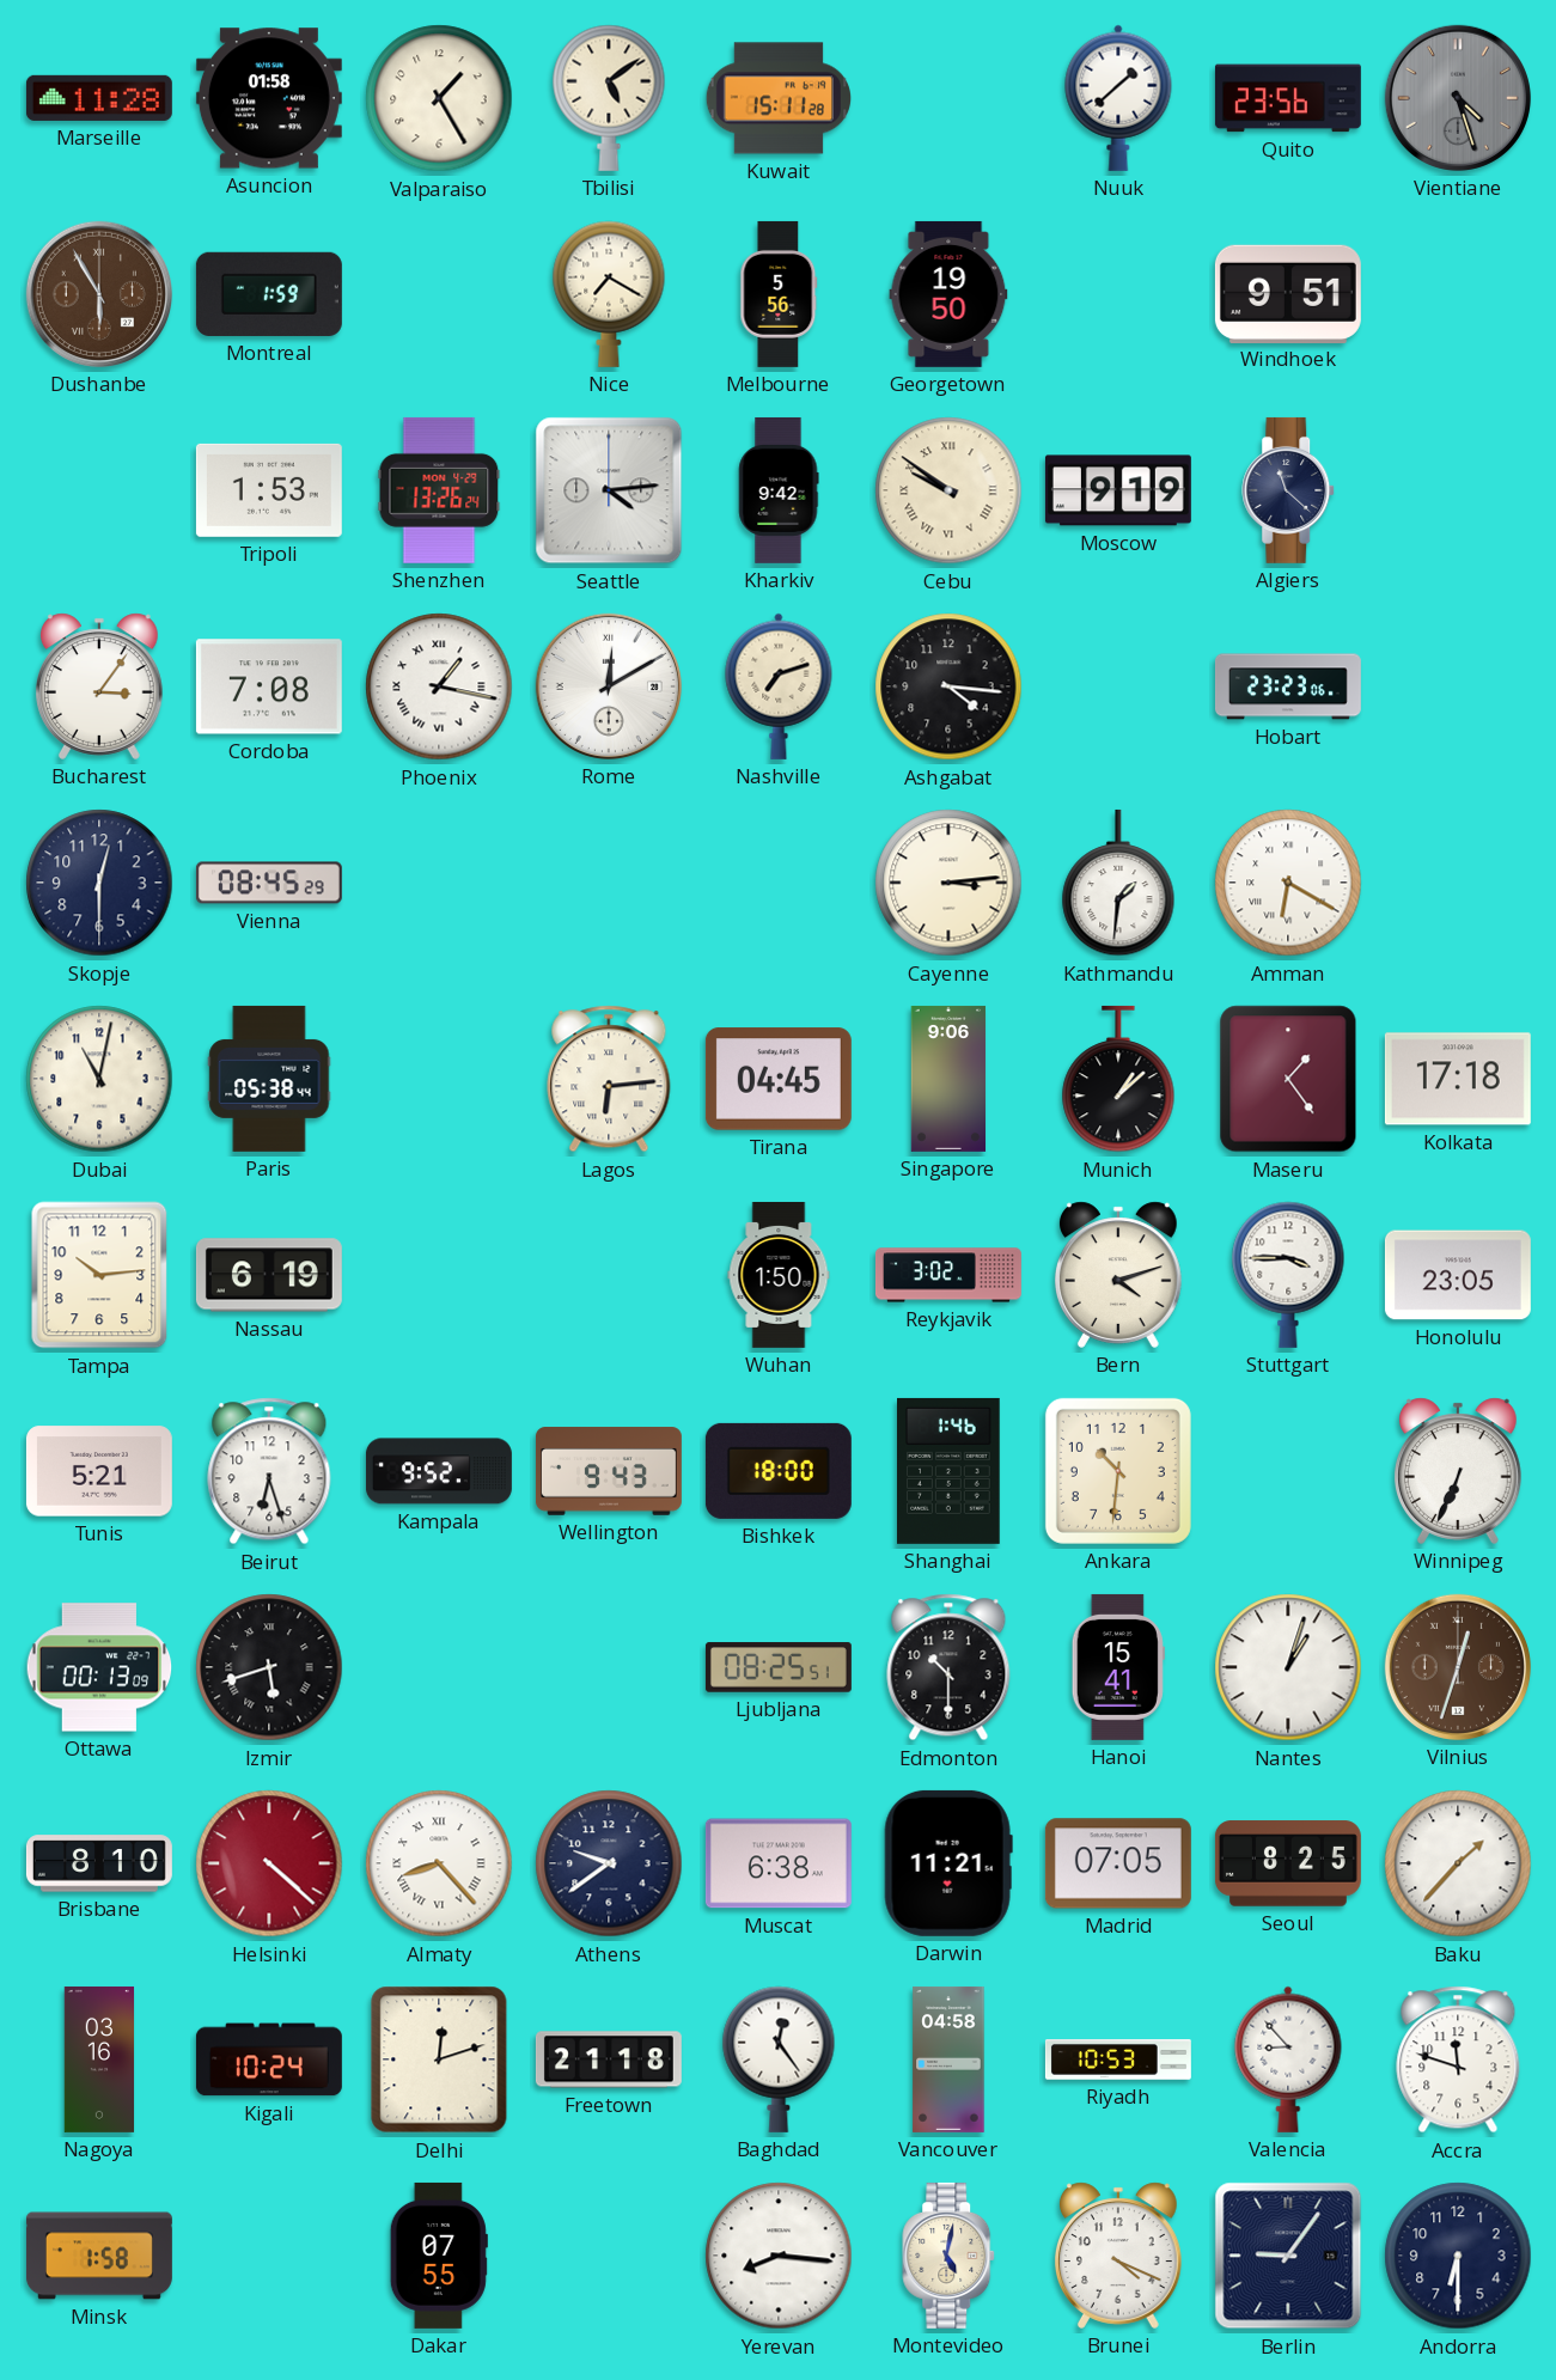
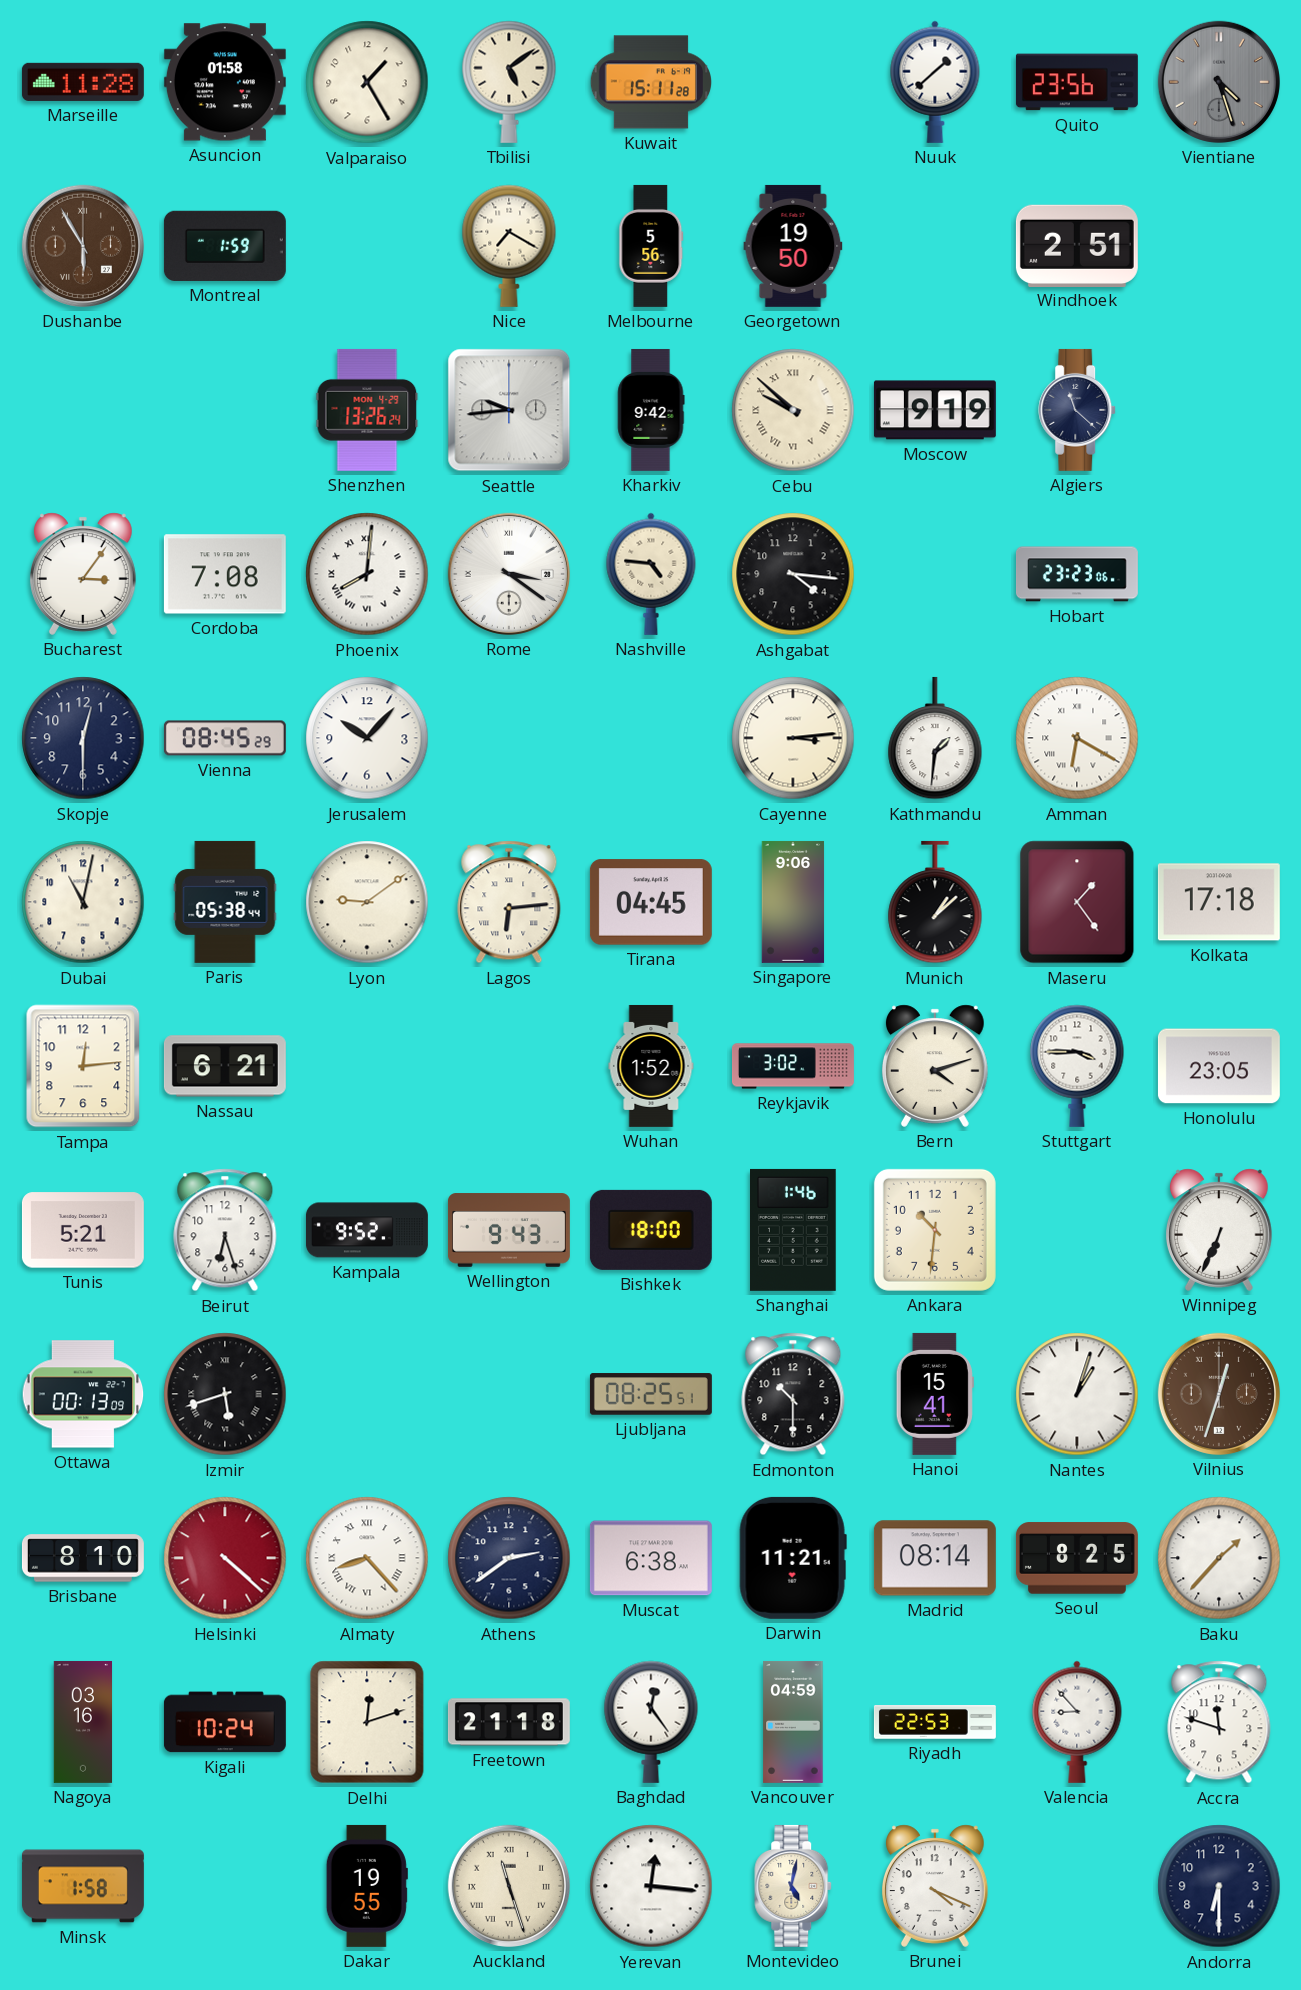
Windhoek: 9:51 -> 2:51
Tripoli: 1:53 -> none
Seattle: 4:14 -> 9:44
Cebu: 9:51 -> 9:52
Phoenix: 1:17 -> 8:01
Rome: 12:10 -> 3:21
Nashville: 7:12 -> 4:46
Jerusalem: none -> 10:07
Lyon: none -> 9:09
Tampa: 10:14 -> 12:14
Nassau: 6:19 -> 6:21
Wuhan: 1:50 -> 1:52
Athens: 9:39 -> 2:39
Madrid: 07:05 -> 08:14
Vancouver: 04:58 -> 04:59
Riyadh: 10:53 -> 22:53
Dakar: 07:55 -> 19:55
Auckland: none -> 11:27
Yerevan: 8:16 -> 12:16
Berlin: 9:06 -> none
